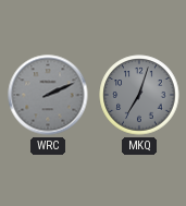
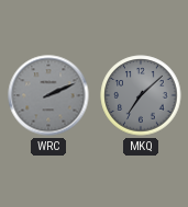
MKQ: 7:03 -> 7:08
